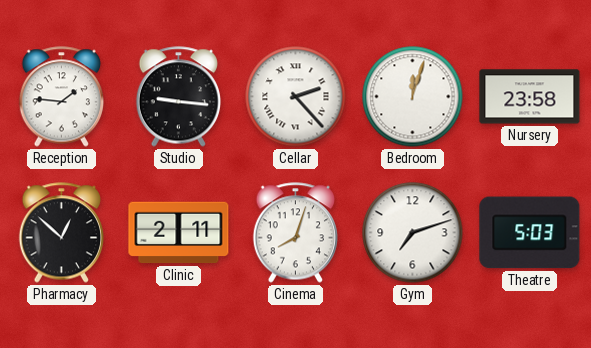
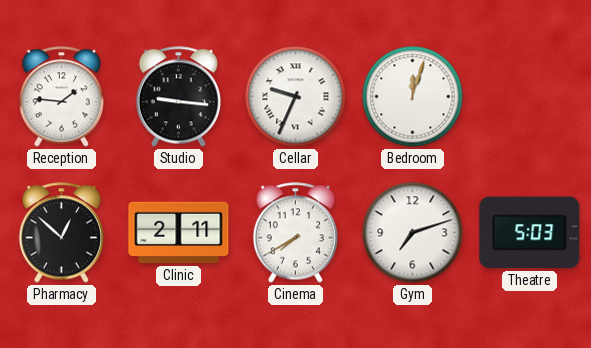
Cellar: 2:23 -> 9:34
Nursery: 23:58 -> none
Cinema: 8:03 -> 7:40
